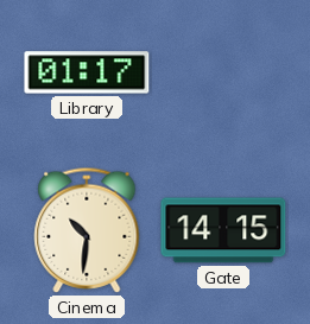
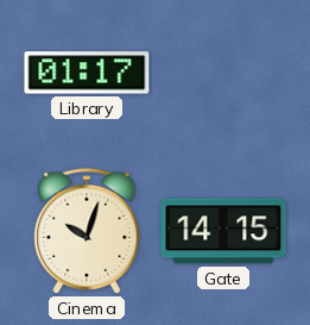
Cinema: 10:31 -> 10:03
